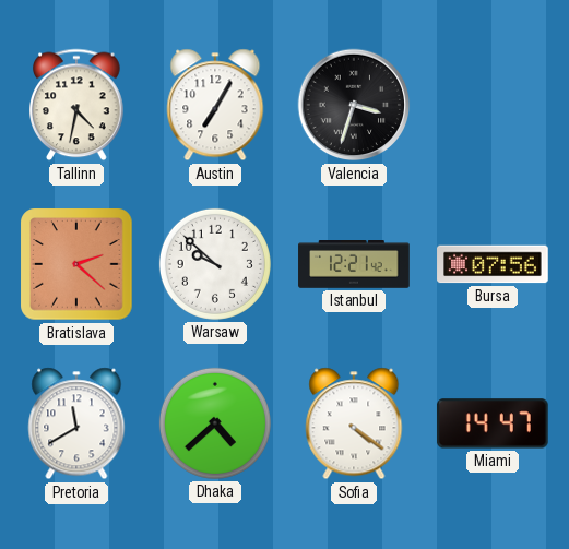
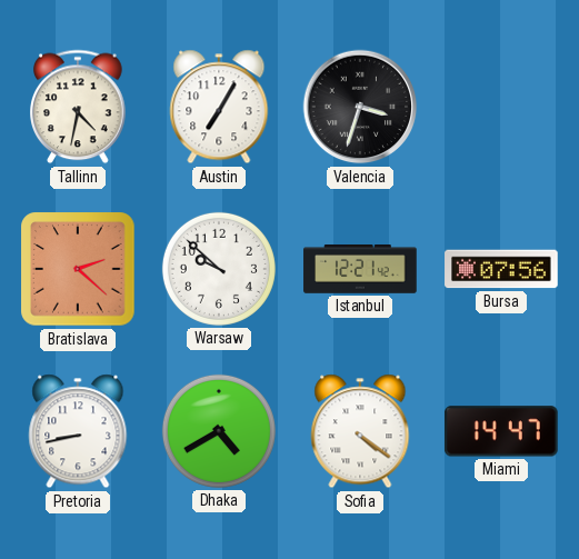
Pretoria: 11:40 -> 8:43
Dhaka: 4:38 -> 4:40
